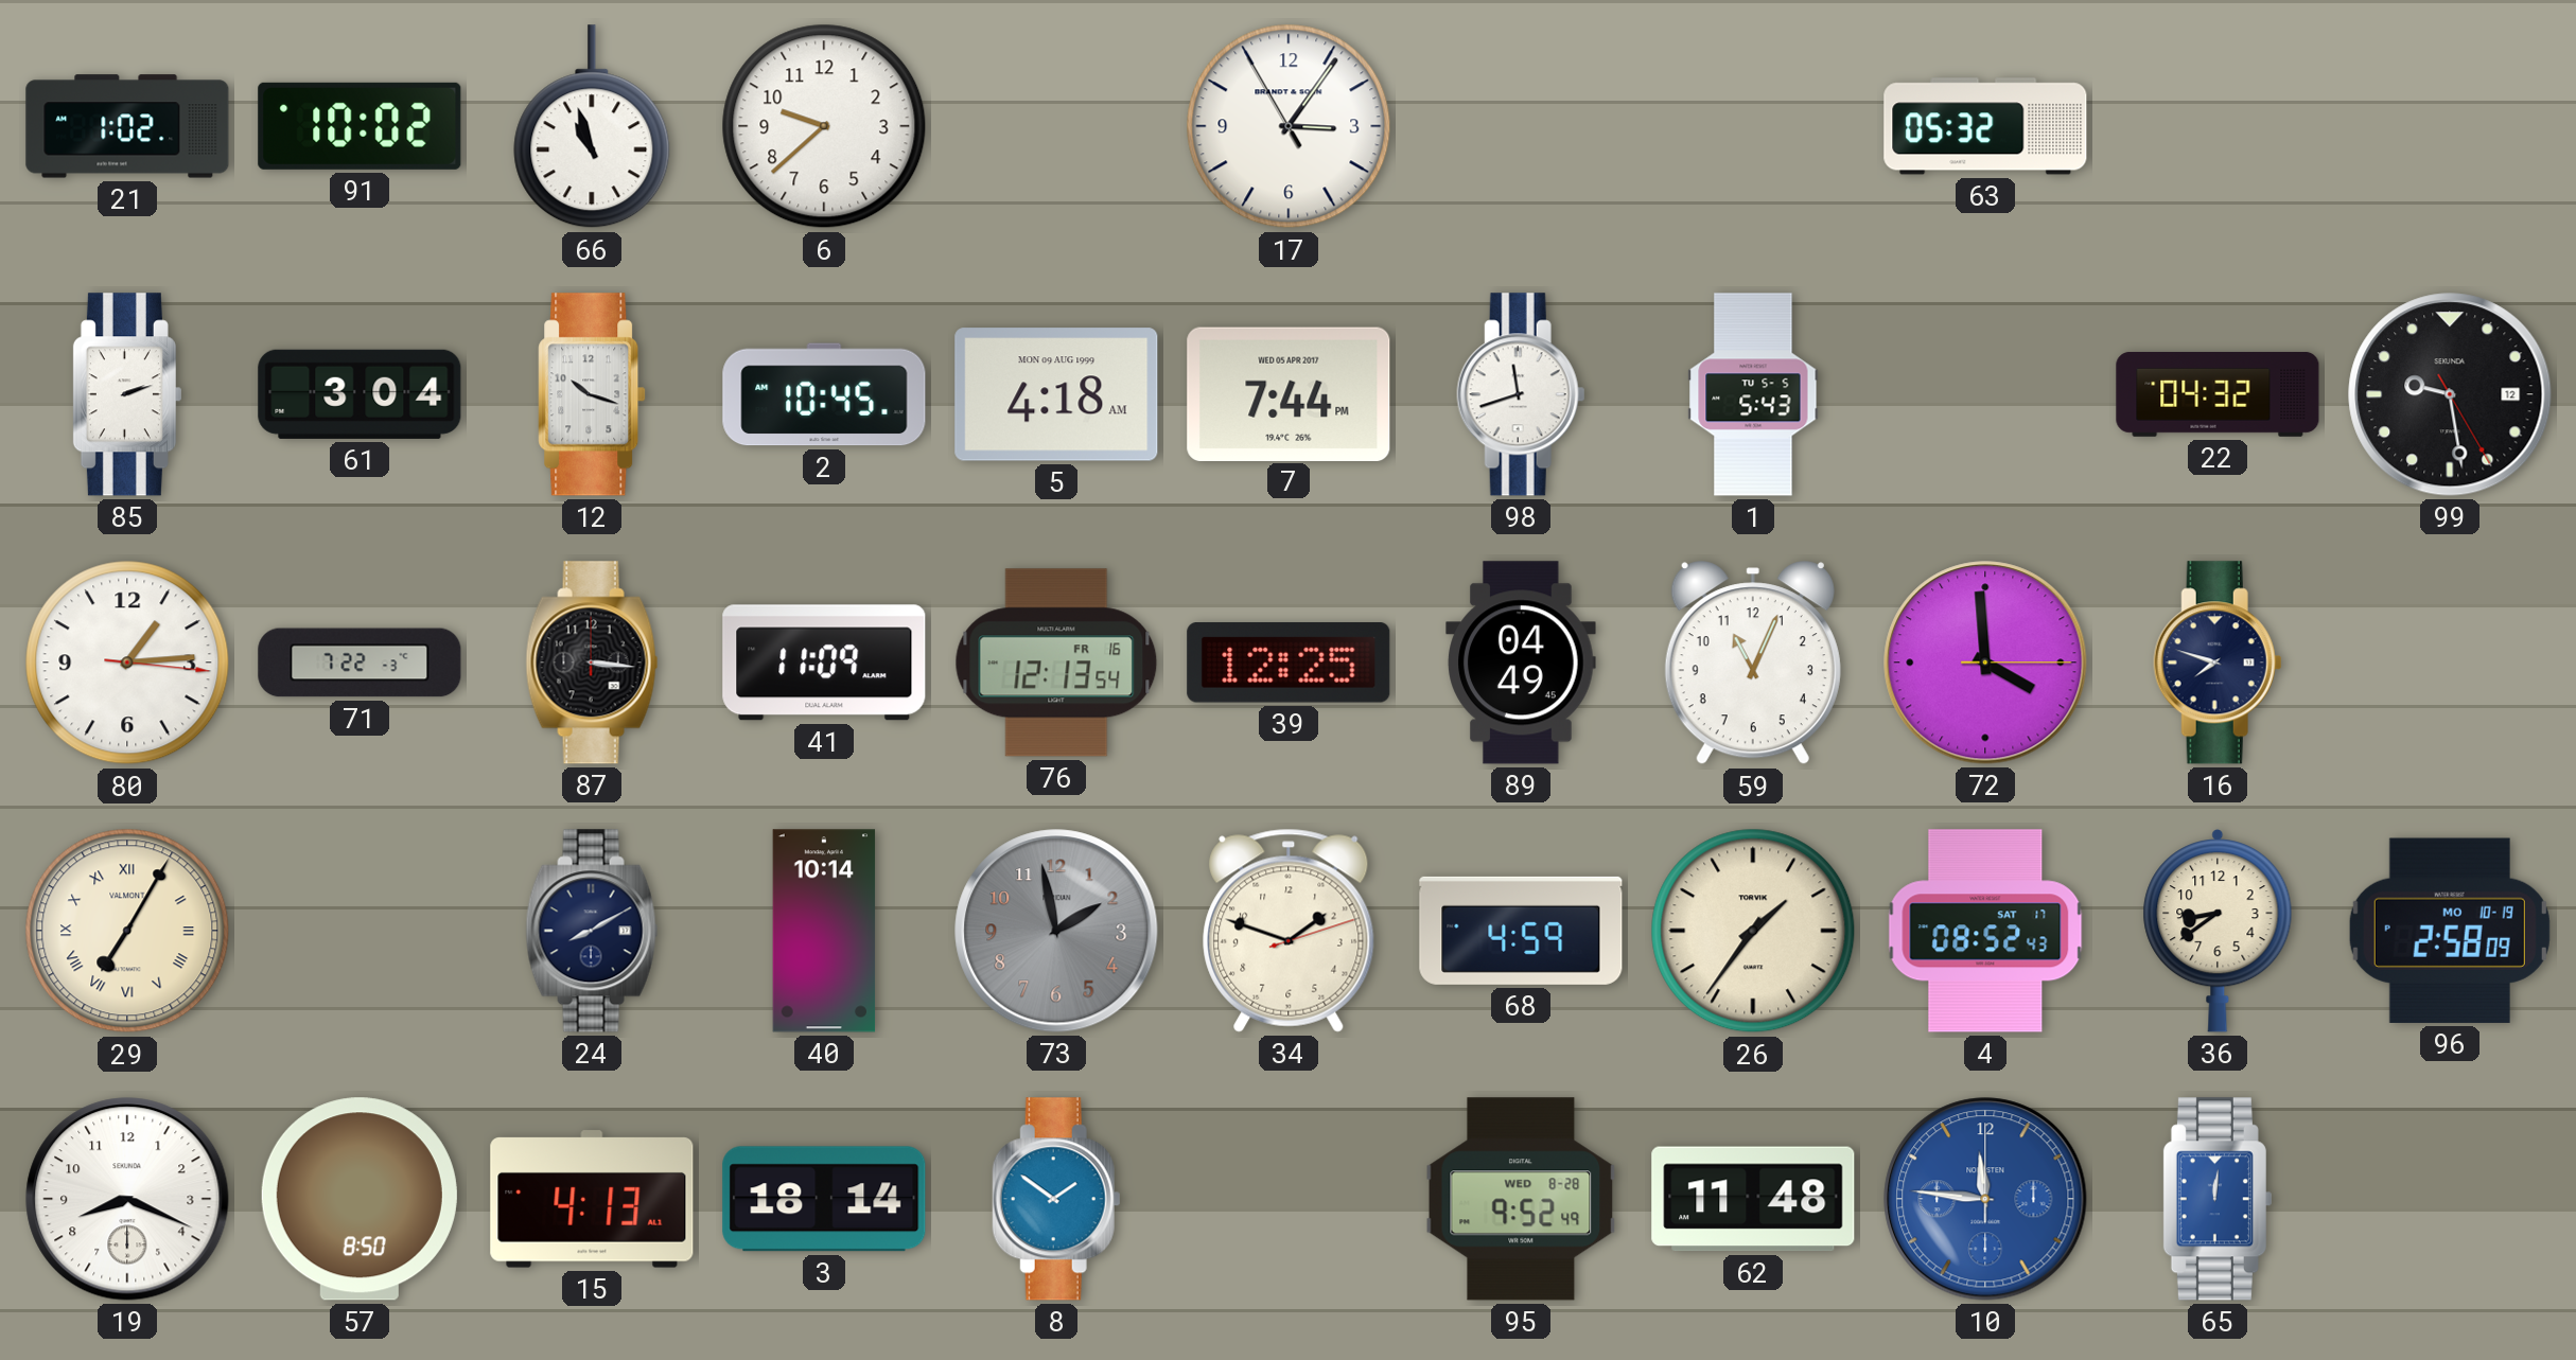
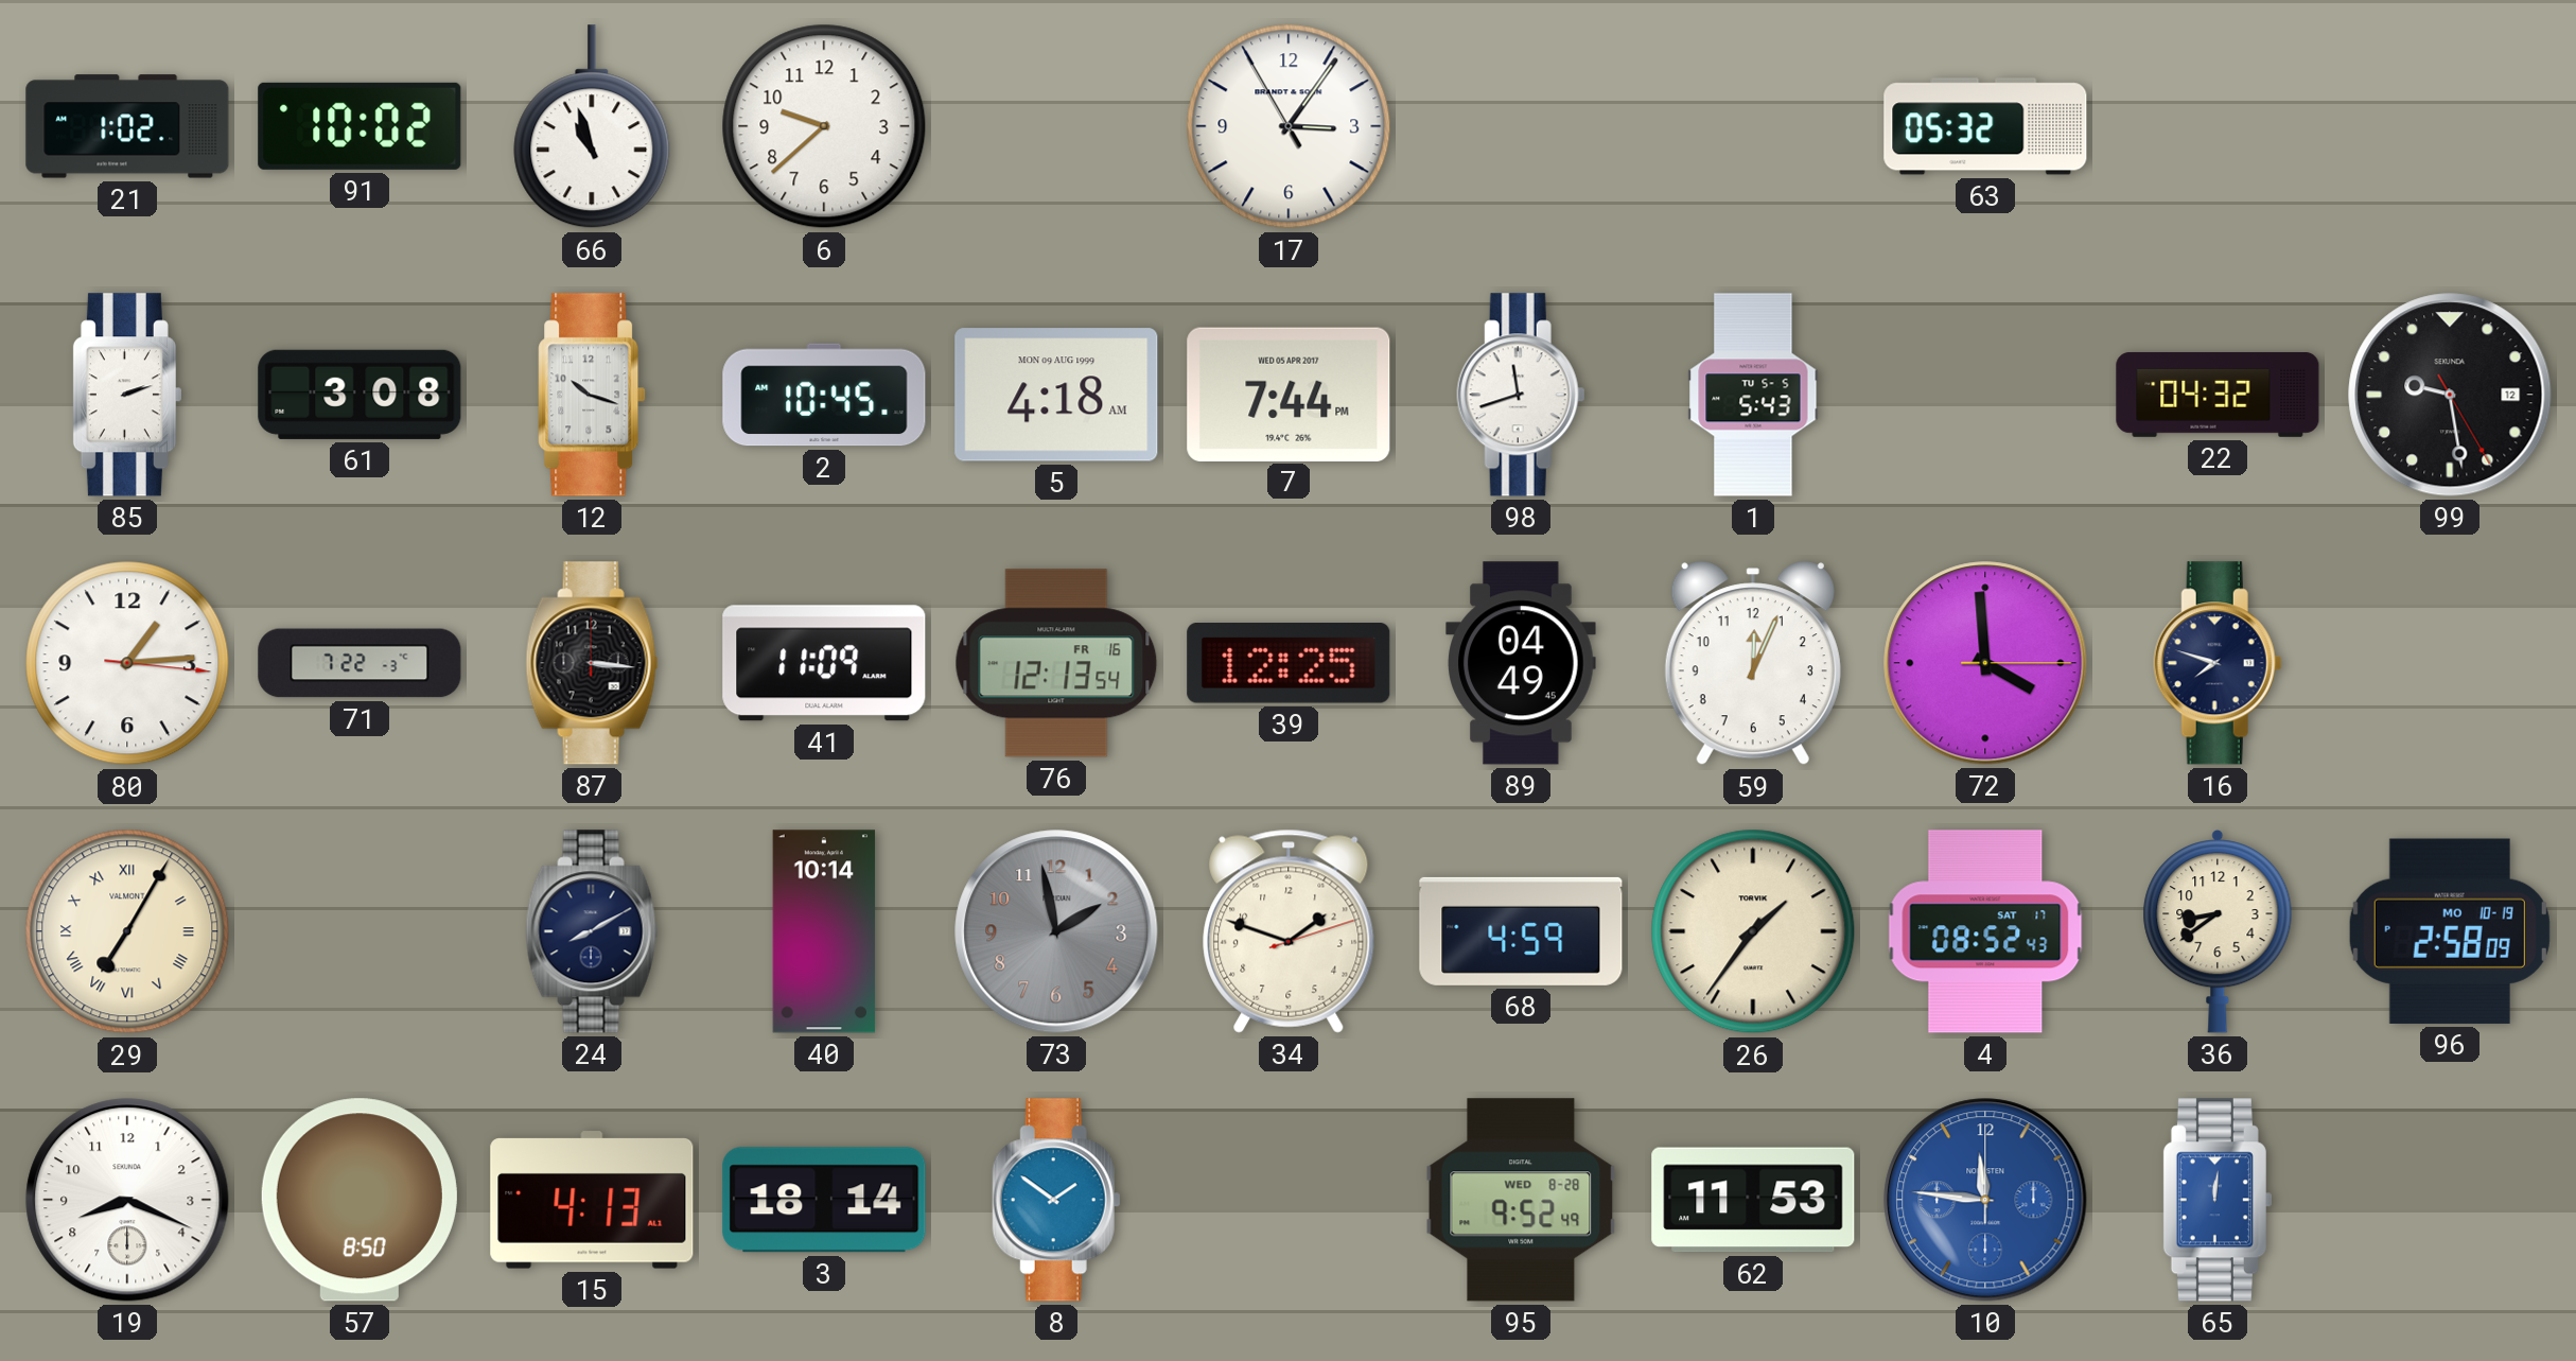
61: 3:04 -> 3:08
59: 11:04 -> 12:04
62: 11:48 -> 11:53
